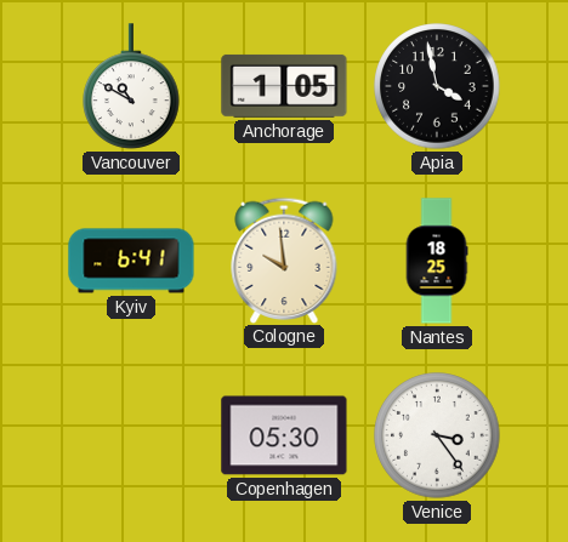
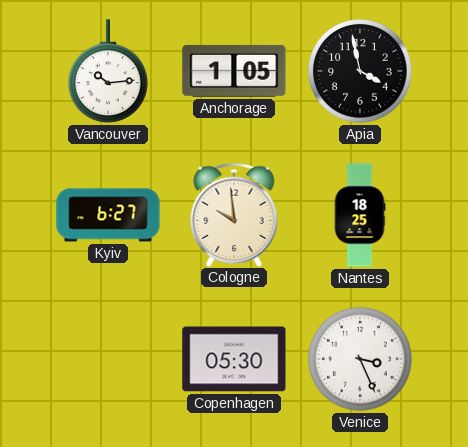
Vancouver: 10:50 -> 10:14
Kyiv: 6:41 -> 6:27
Venice: 3:24 -> 3:26
